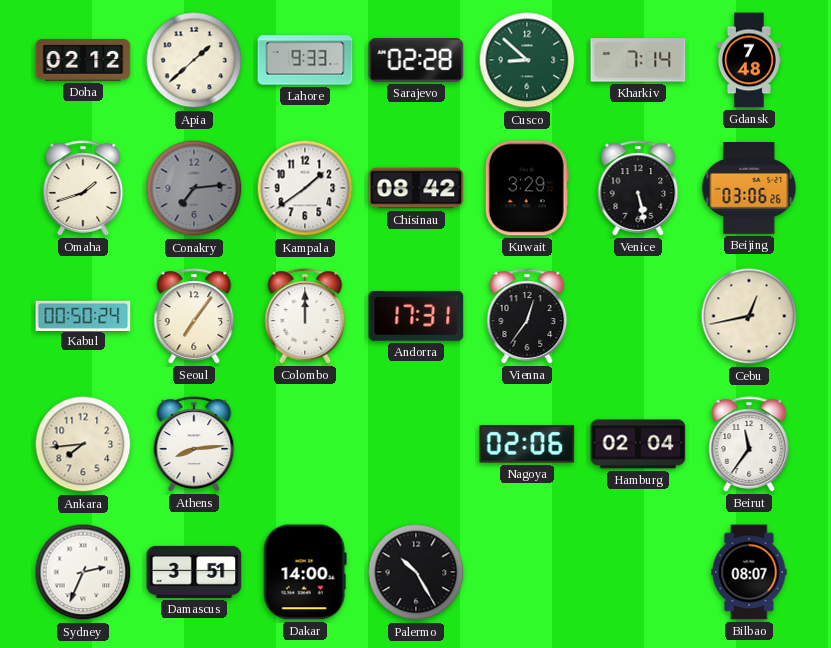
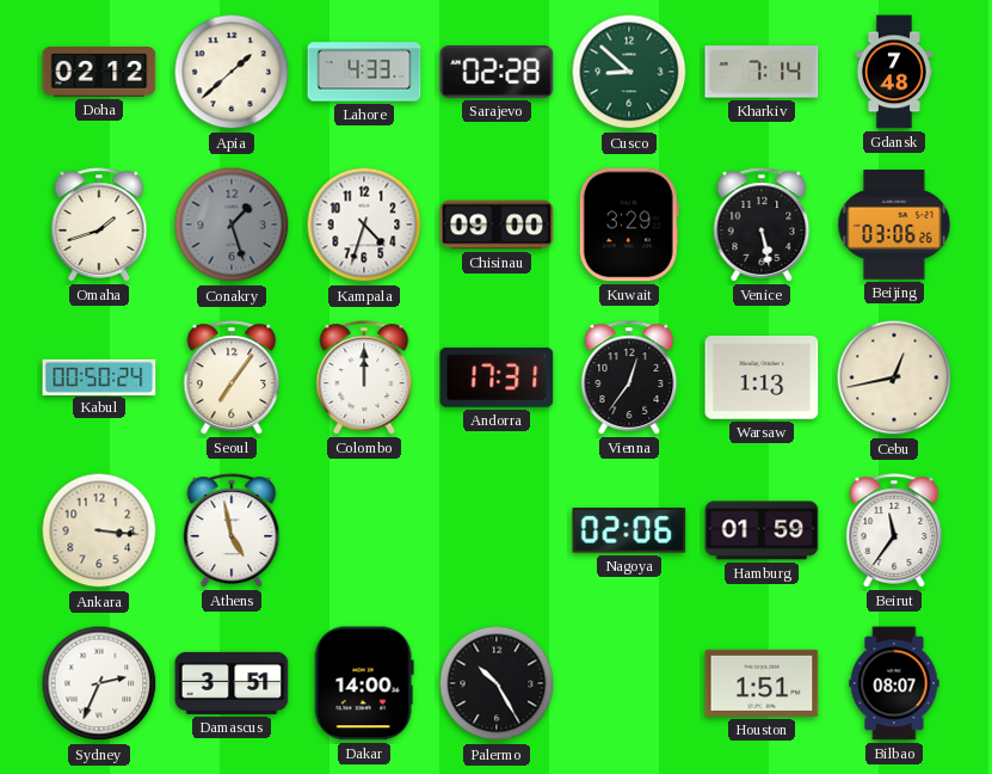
Lahore: 9:33 -> 4:33
Conakry: 7:14 -> 1:27
Kampala: 1:39 -> 4:33
Chisinau: 08:42 -> 09:00
Warsaw: none -> 1:13
Ankara: 7:44 -> 3:16
Athens: 8:14 -> 4:58
Hamburg: 02:04 -> 01:59
Houston: none -> 1:51
